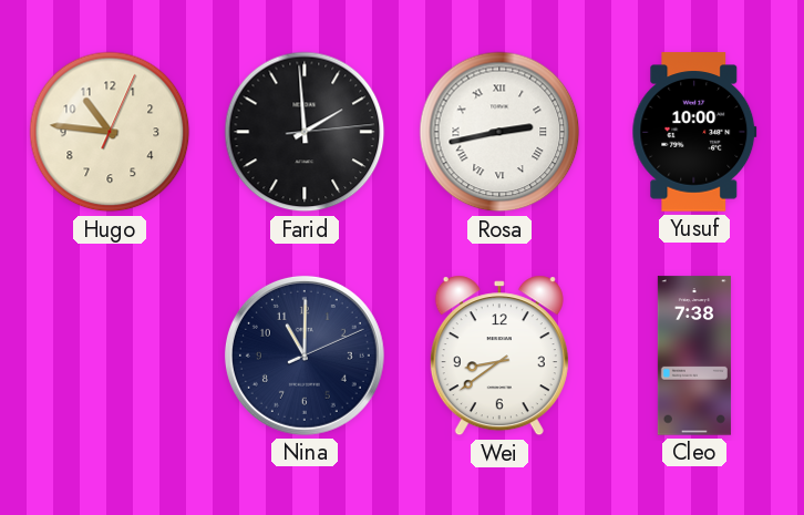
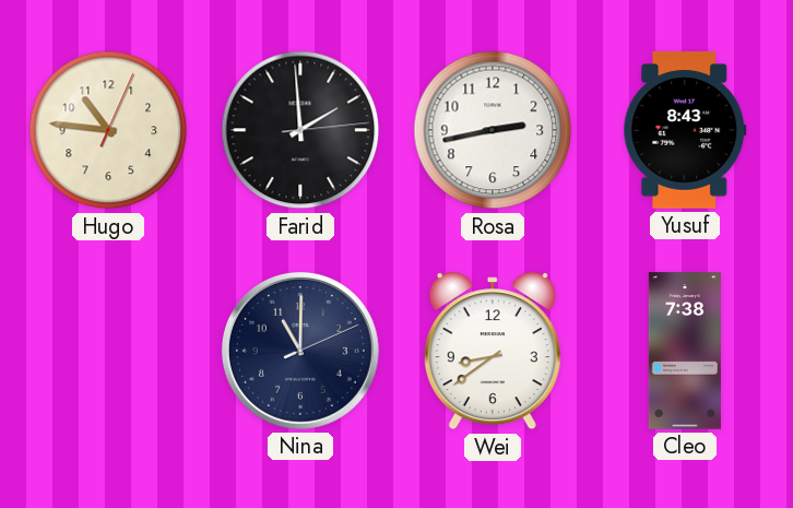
Rosa numerals: Roman -> Arabic
Yusuf: 10:00 -> 8:43
